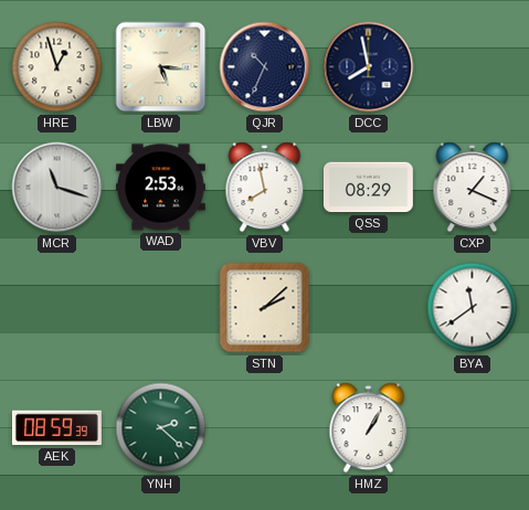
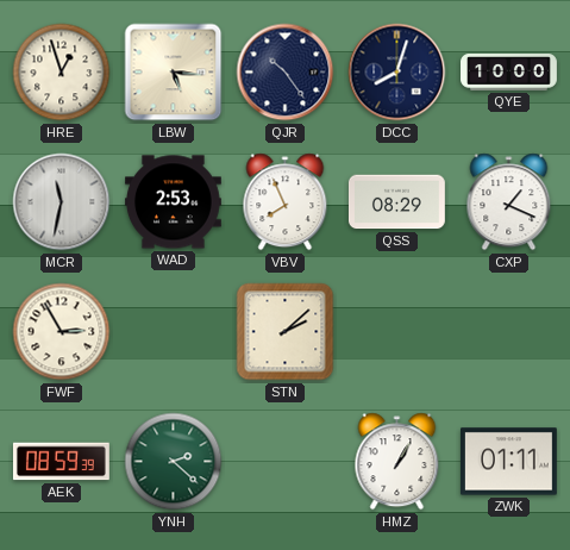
QJR: 10:34 -> 10:24
DCC: 7:58 -> 8:03
QYE: none -> 10:00
MCR: 11:18 -> 11:32
VBV: 7:58 -> 7:56
FWF: none -> 2:55
BYA: 11:39 -> none
ZWK: none -> 01:11
